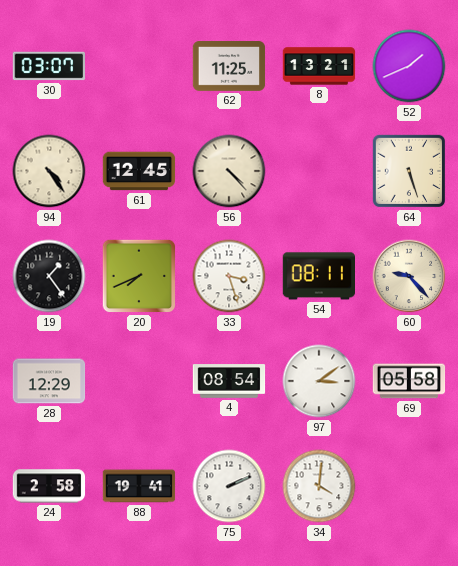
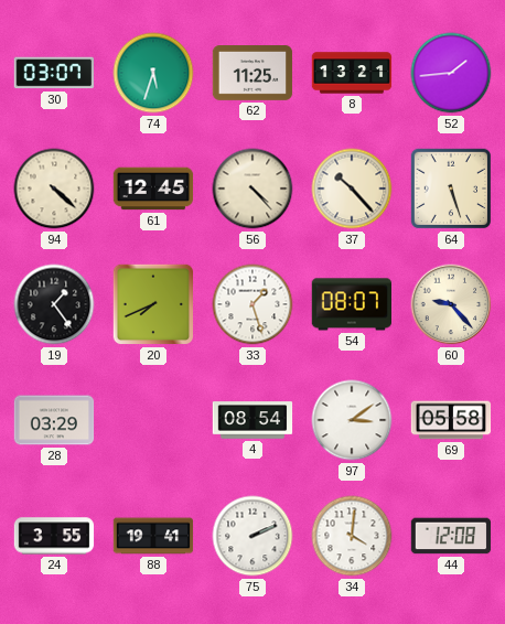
74: none -> 5:33
52: 1:41 -> 1:44
94: 4:24 -> 4:22
37: none -> 10:23
33: 3:27 -> 1:27
54: 08:11 -> 08:07
28: 12:29 -> 03:29
24: 2:58 -> 3:55
44: none -> 12:08
